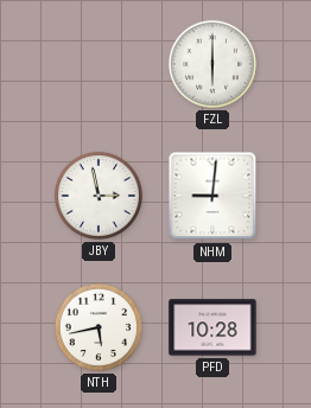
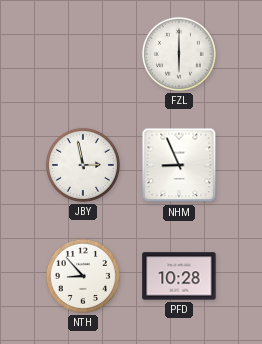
NHM: 9:01 -> 8:56
NTH: 5:43 -> 8:53
